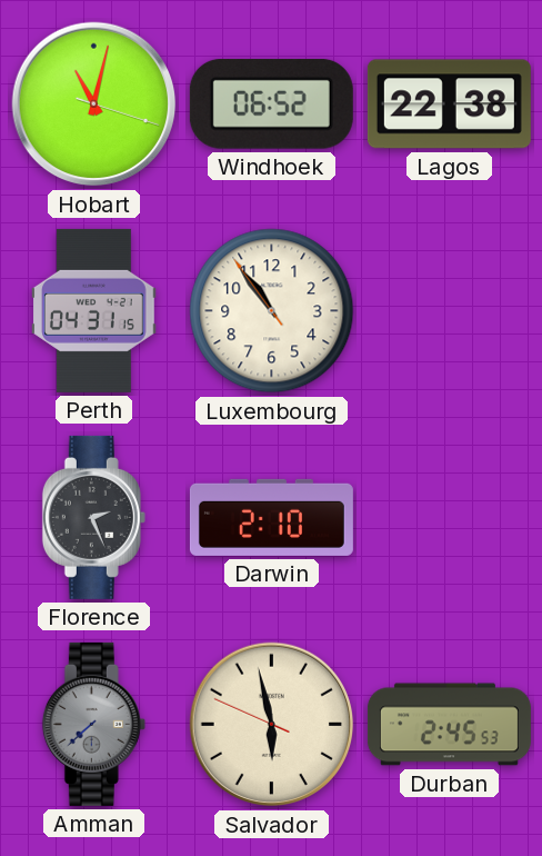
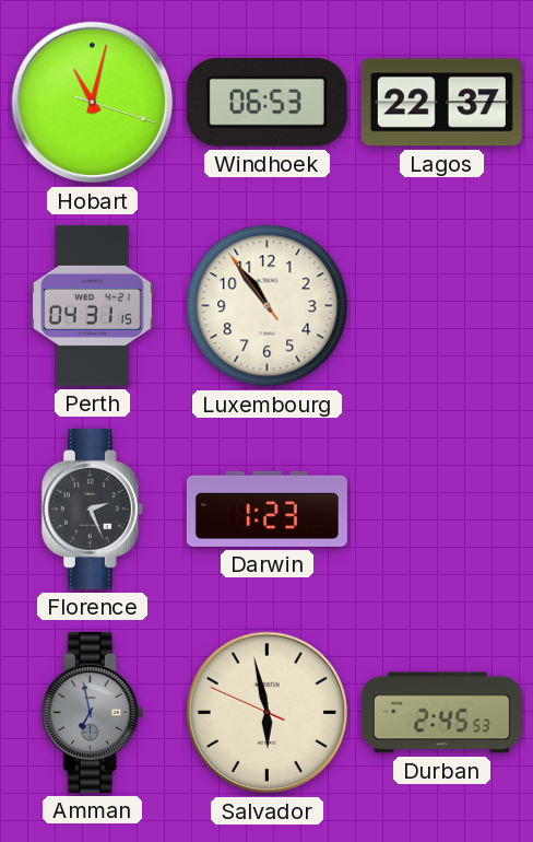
Windhoek: 06:52 -> 06:53
Lagos: 22:38 -> 22:37
Darwin: 2:10 -> 1:23
Amman: 7:38 -> 6:58
